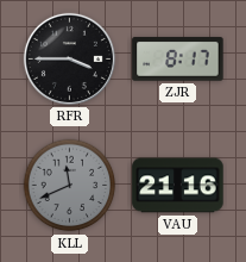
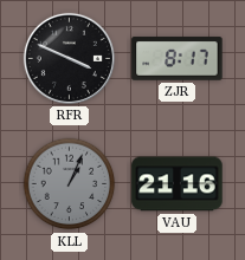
RFR: 3:45 -> 3:49
KLL: 11:41 -> 1:04
